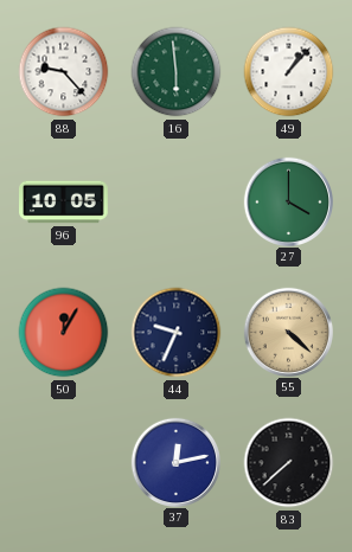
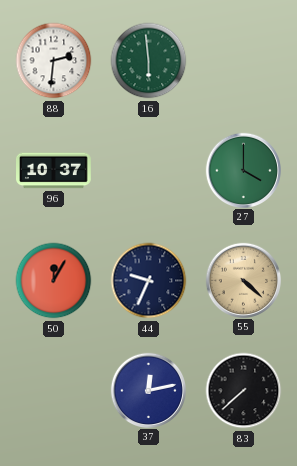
88: 9:23 -> 2:31
49: 1:07 -> none
96: 10:05 -> 10:37
